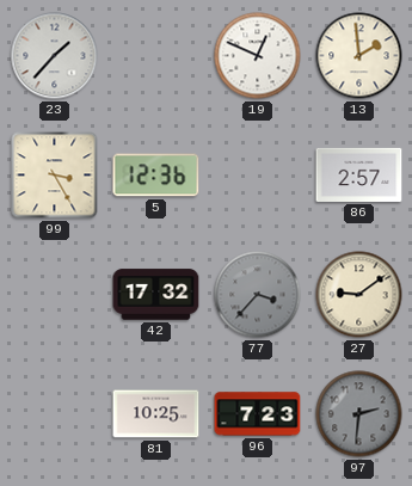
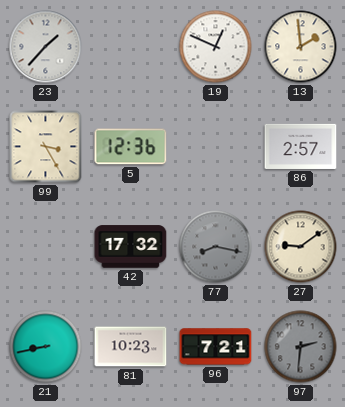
77: 3:37 -> 8:17
21: none -> 8:43
81: 10:25 -> 10:23
96: 7:23 -> 7:21
